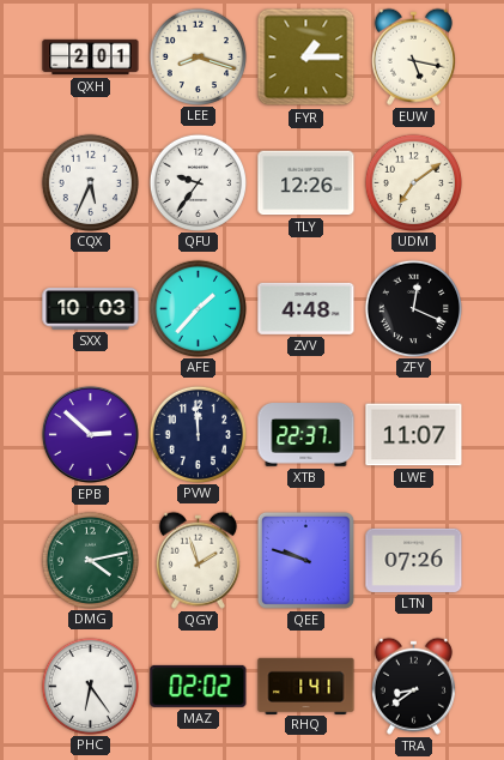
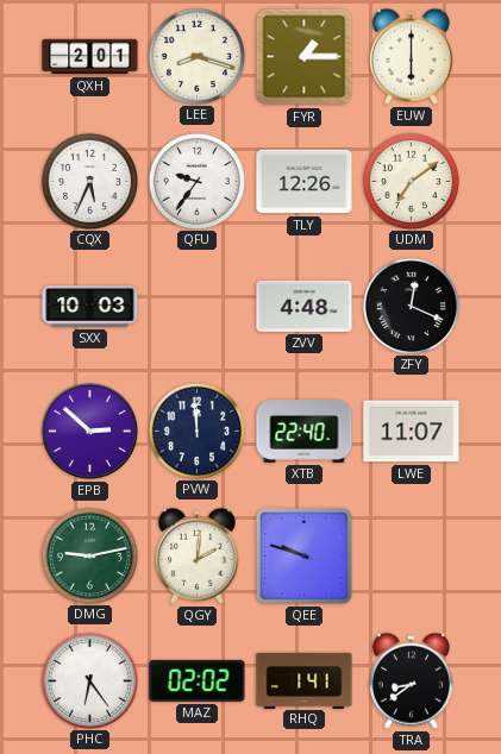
EUW: 5:17 -> 6:00
AFE: 1:37 -> none
XTB: 22:37 -> 22:40
DMG: 4:13 -> 9:13
QGY: 1:57 -> 2:01
LTN: 07:26 -> none
